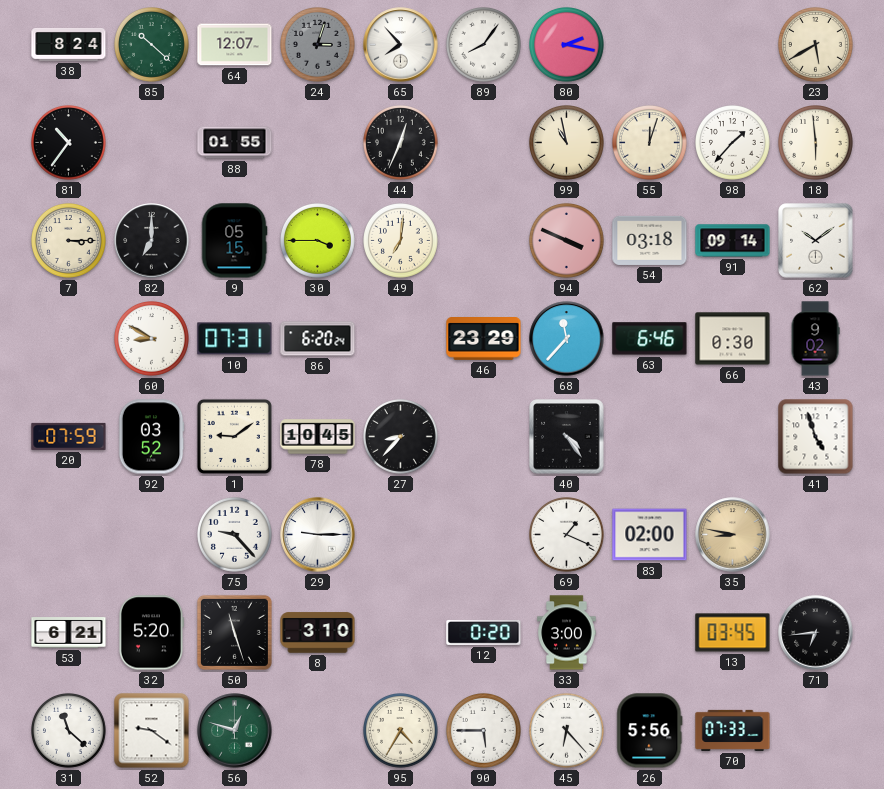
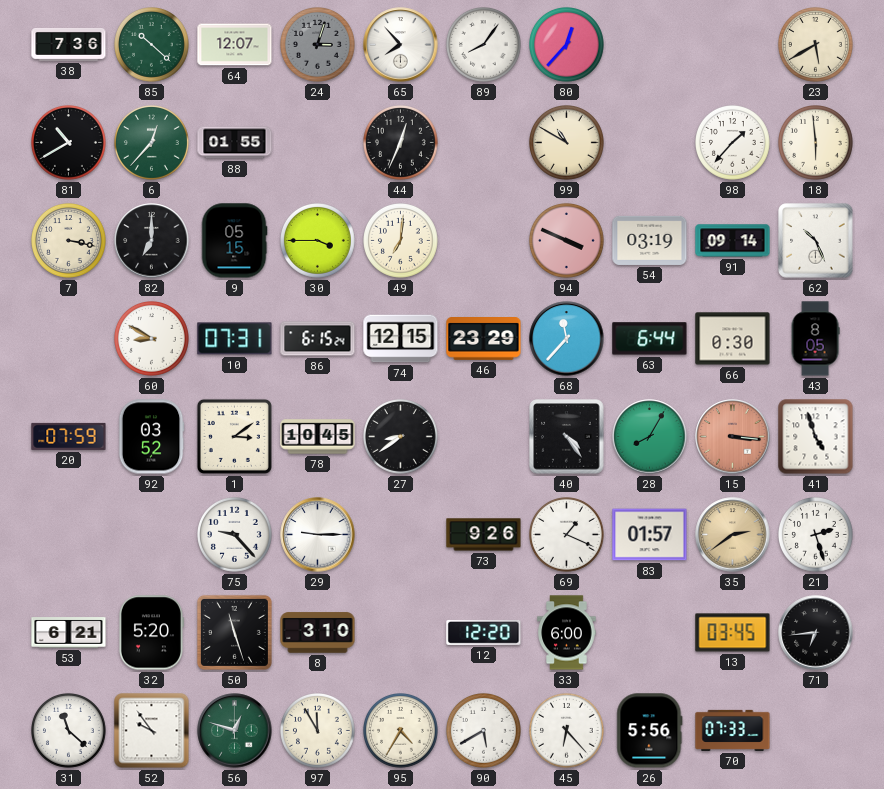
38: 8:24 -> 7:36
80: 2:17 -> 12:37
81: 10:36 -> 10:40
6: none -> 12:37
99: 10:58 -> 10:50
55: 12:03 -> none
7: 3:15 -> 3:17
54: 03:18 -> 03:19
62: 10:09 -> 10:26
86: 6:20 -> 6:15
74: none -> 12:15
63: 6:46 -> 6:44
43: 9:02 -> 8:05
1: 9:09 -> 3:09
27: 8:37 -> 8:39
28: none -> 8:05
15: none -> 3:16
73: none -> 9:26
83: 02:00 -> 01:57
35: 8:47 -> 2:39
21: none -> 2:27
12: 0:20 -> 12:20
33: 3:00 -> 6:00
52: 9:21 -> 9:54
97: none -> 11:55
90: 5:45 -> 5:40
